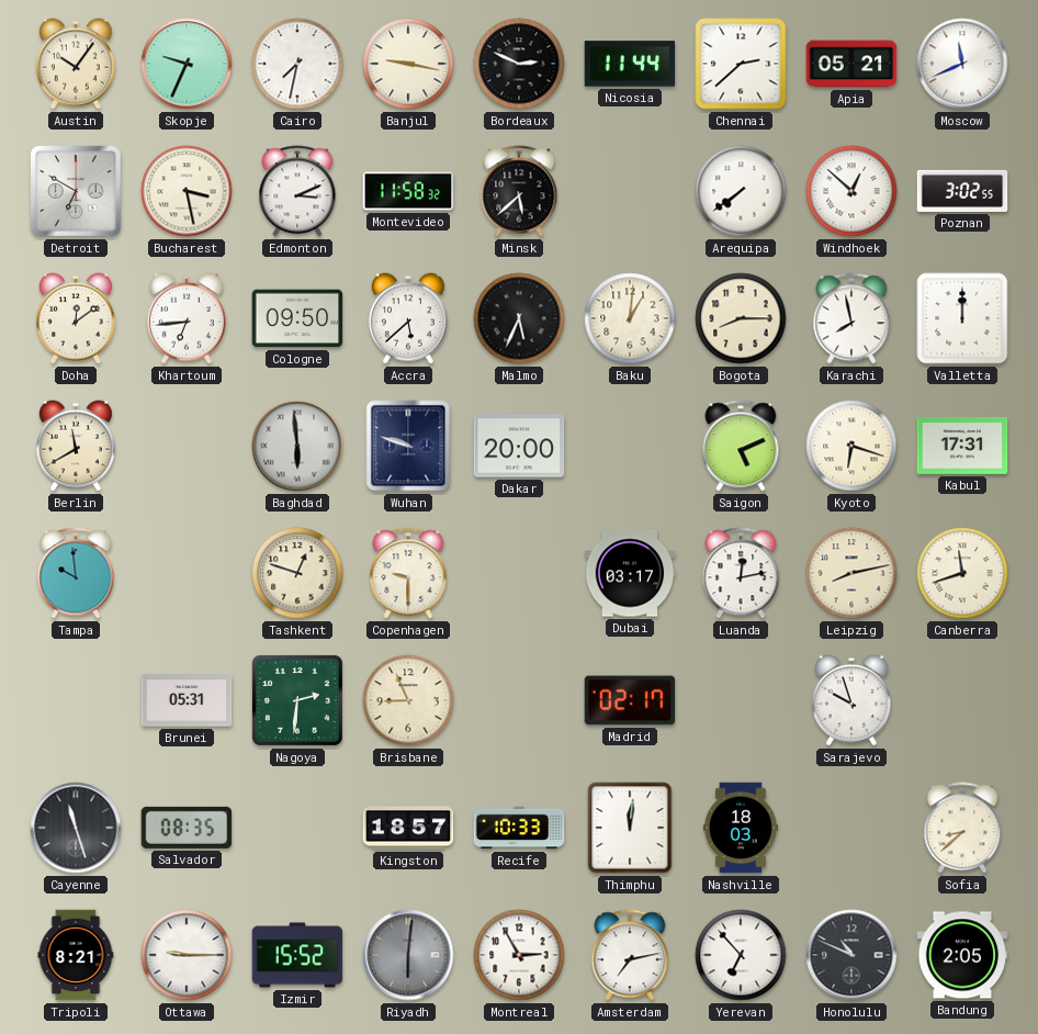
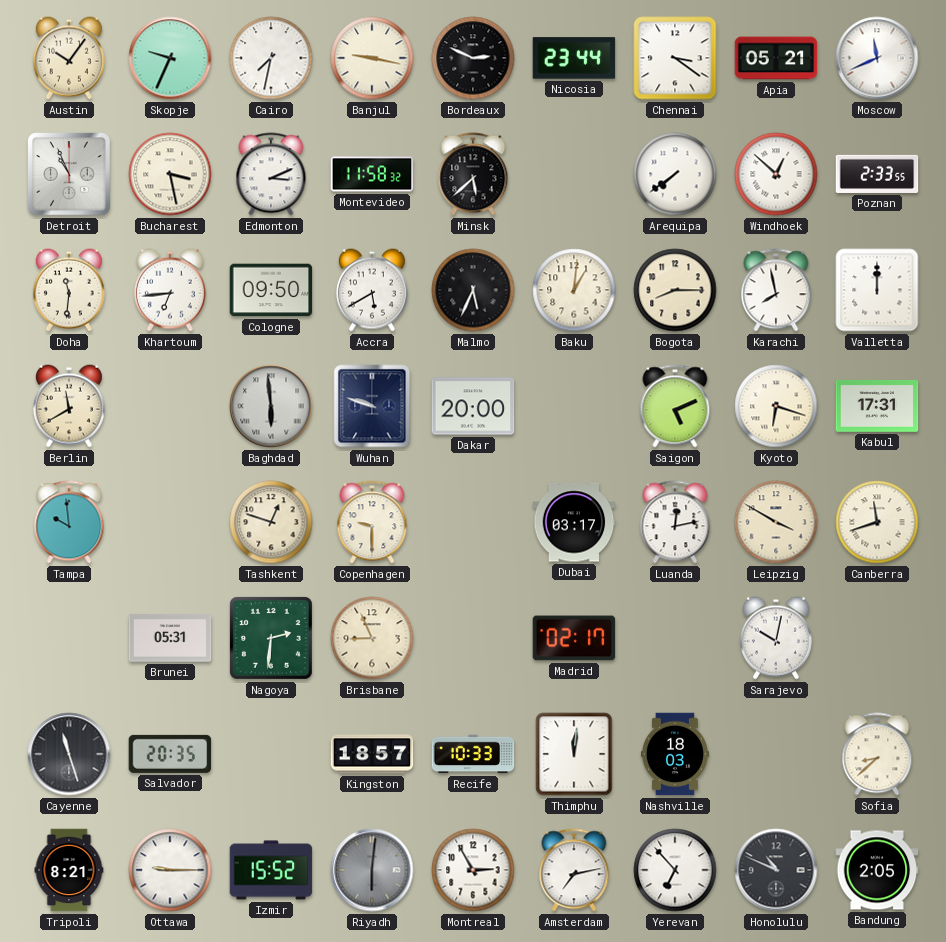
Nicosia: 11:44 -> 23:44
Chennai: 2:38 -> 3:21
Detroit: 6:50 -> 10:56
Poznan: 3:02 -> 2:33
Doha: 12:09 -> 11:31
Accra: 5:38 -> 5:40
Leipzig: 8:13 -> 3:50
Sarajevo: 9:57 -> 10:02
Salvador: 08:35 -> 20:35
